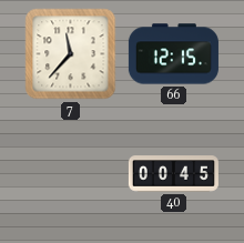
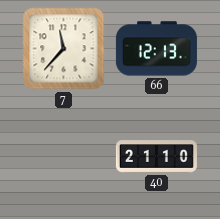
66: 12:15 -> 12:13
40: 00:45 -> 21:10
